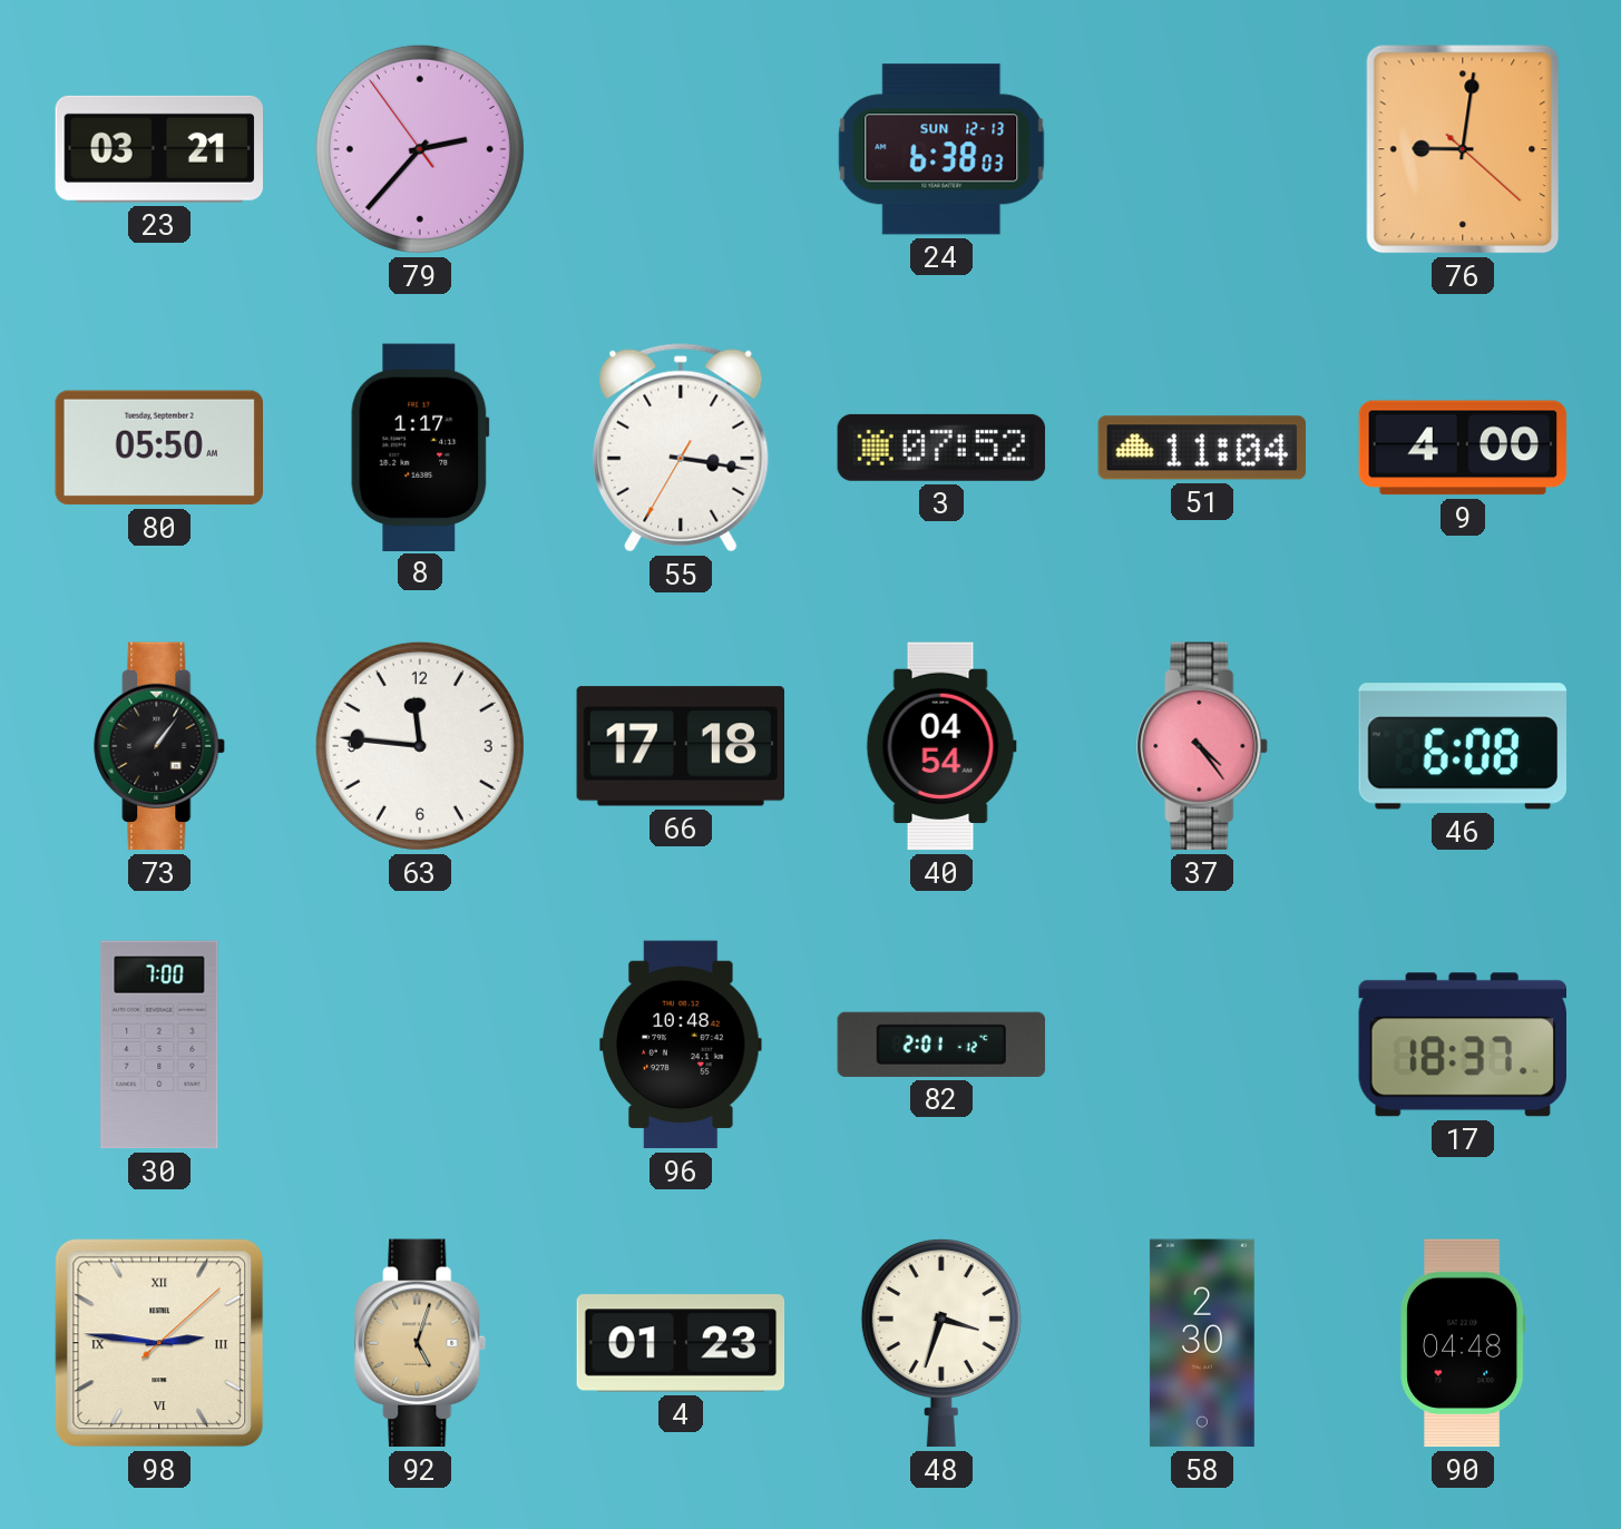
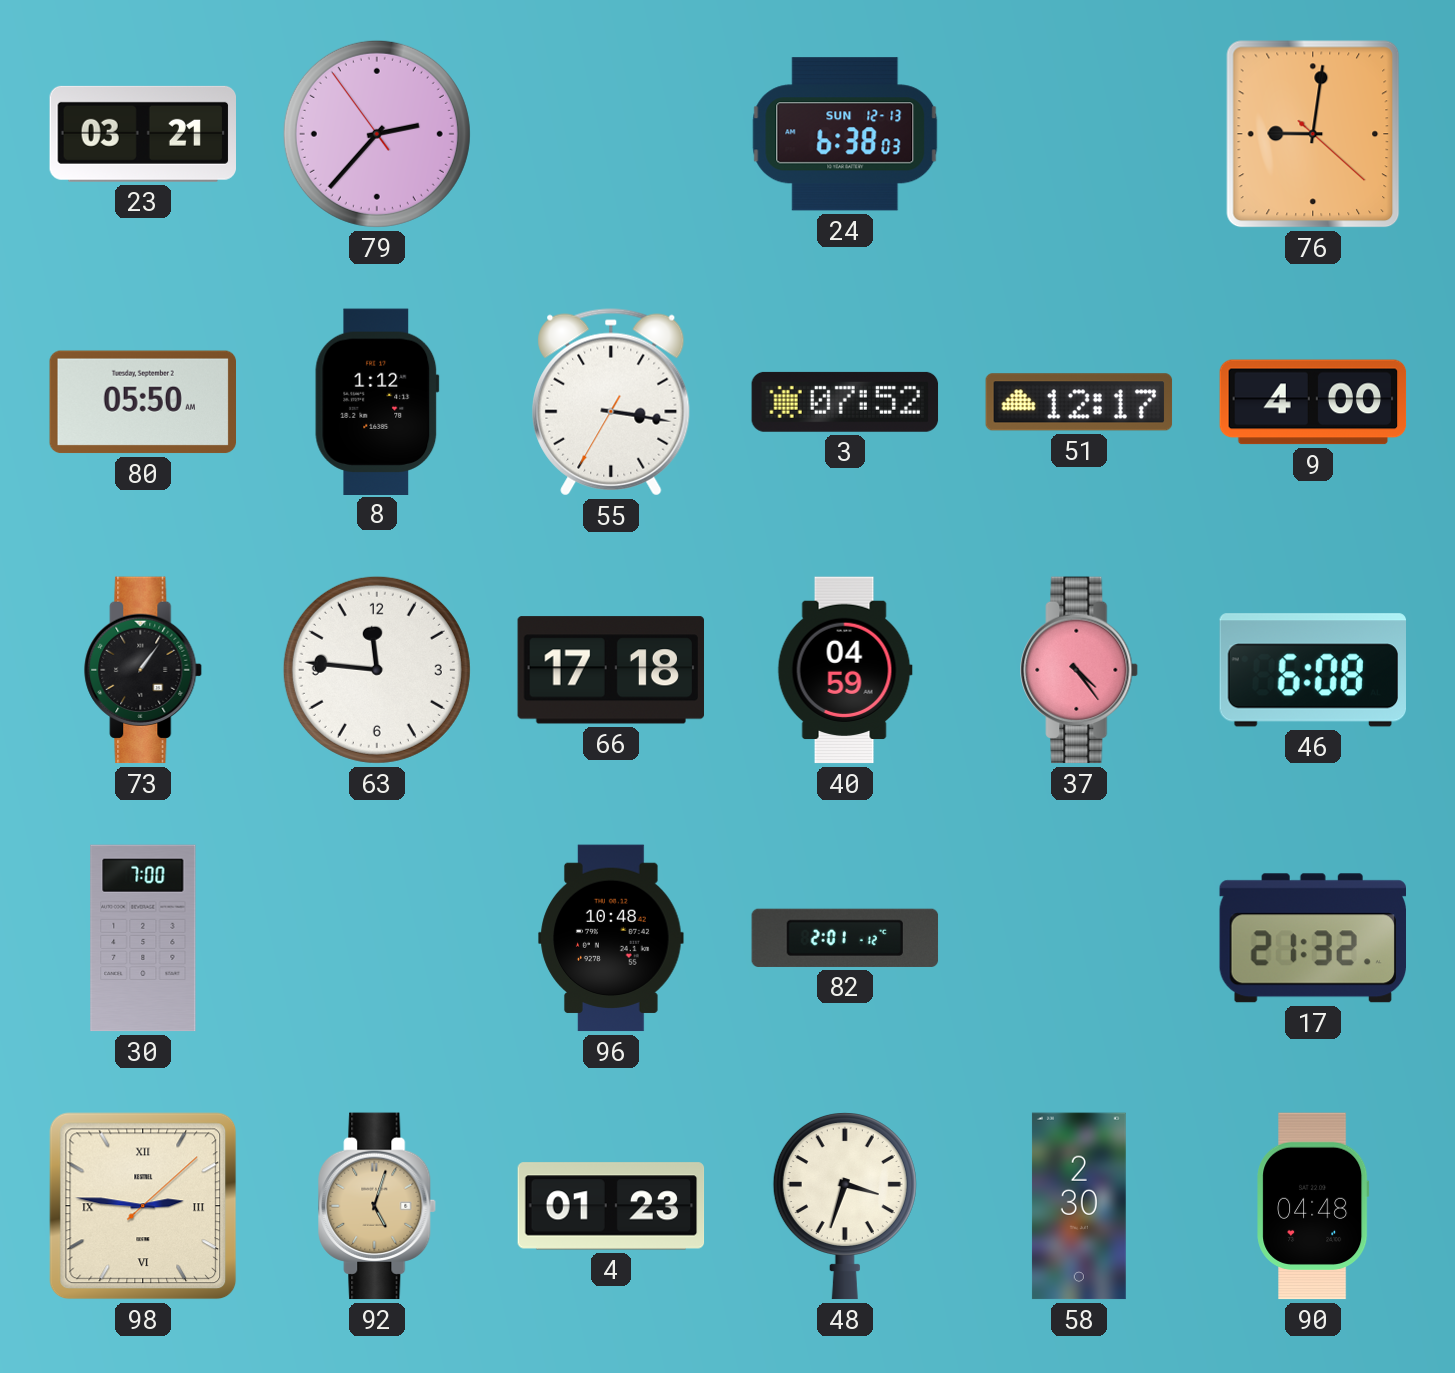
8: 1:17 -> 1:12
51: 11:04 -> 12:17
40: 04:54 -> 04:59
17: 18:37 -> 21:32
